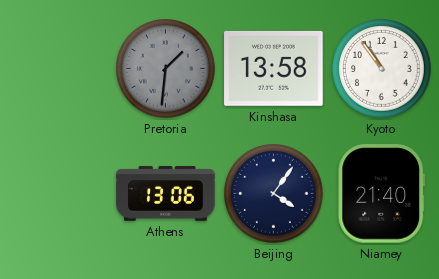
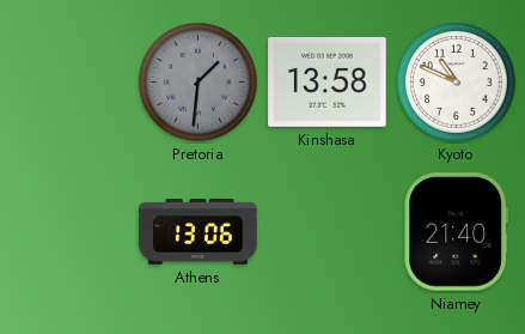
Kyoto: 10:54 -> 10:49
Beijing: 4:06 -> none
